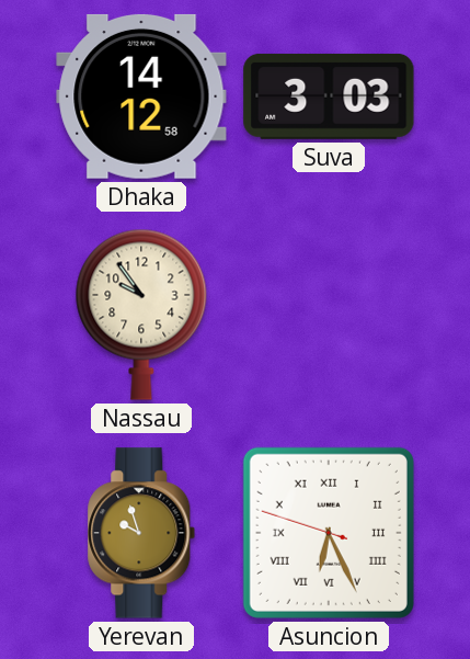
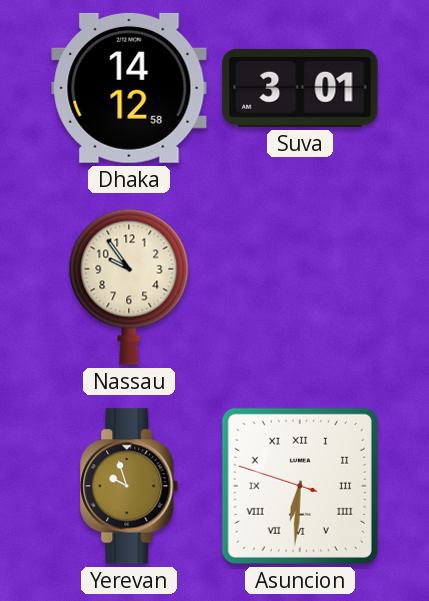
Suva: 3:03 -> 3:01
Asuncion: 6:25 -> 6:30
